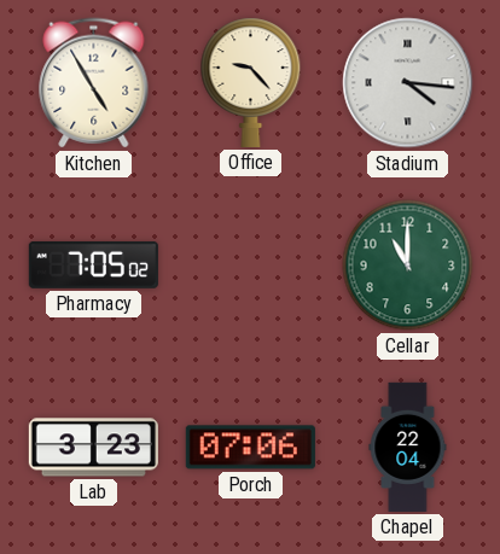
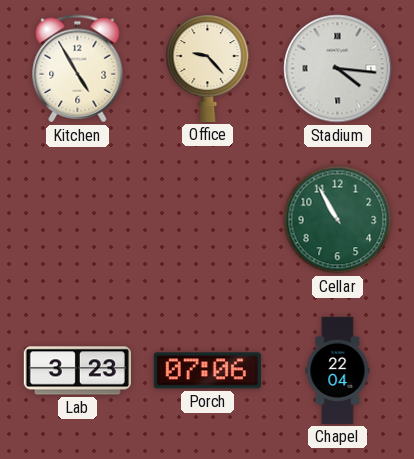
Pharmacy: 7:05 -> none
Cellar: 11:00 -> 10:55
